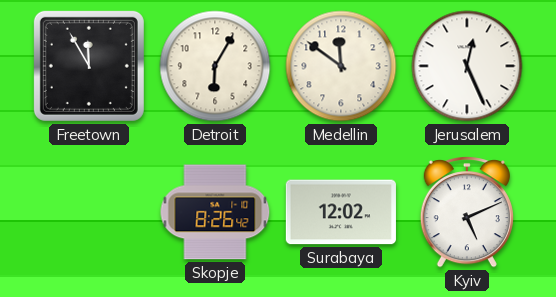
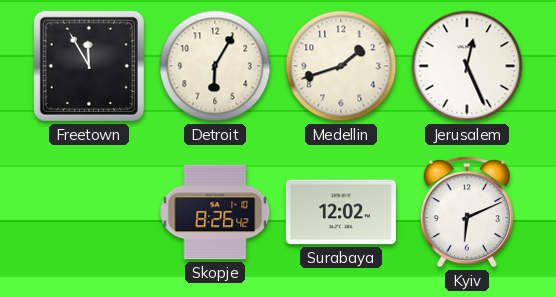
Medellin: 11:51 -> 1:42
Kyiv: 5:11 -> 6:11
